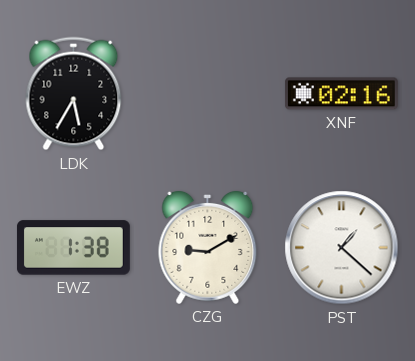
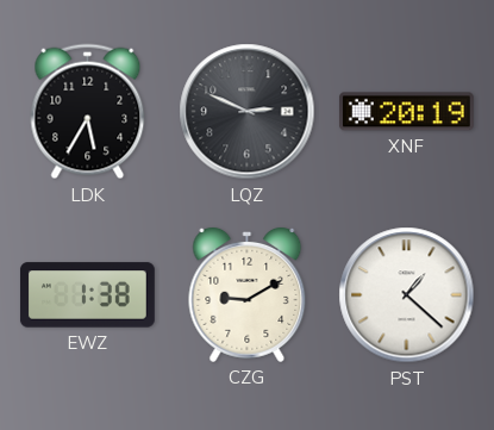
LQZ: none -> 2:49
XNF: 02:16 -> 20:19
